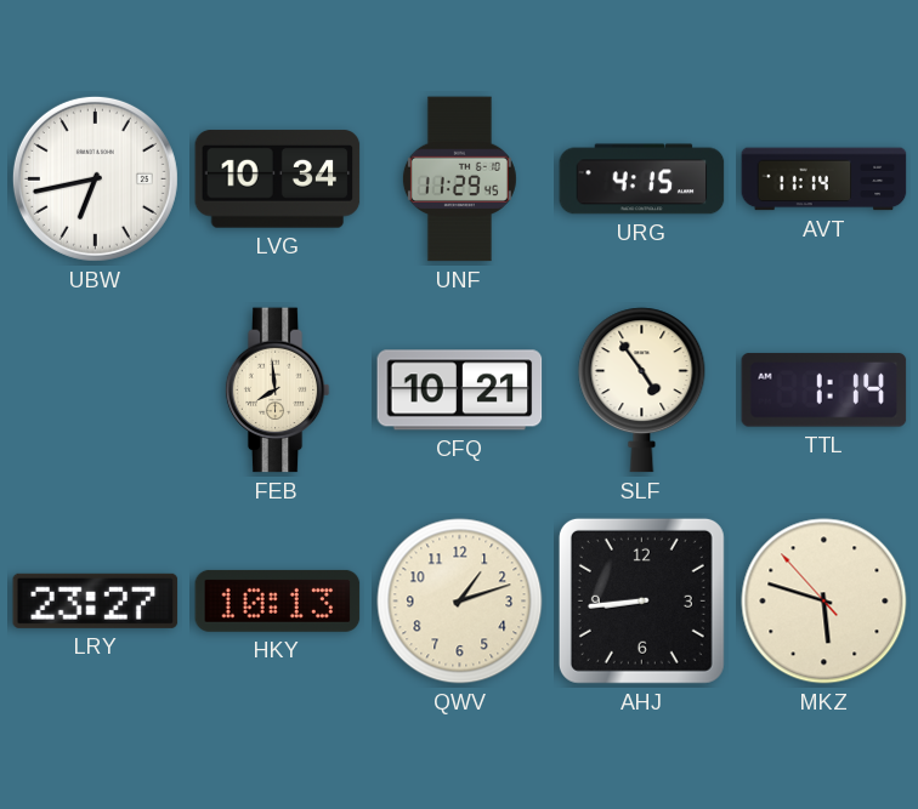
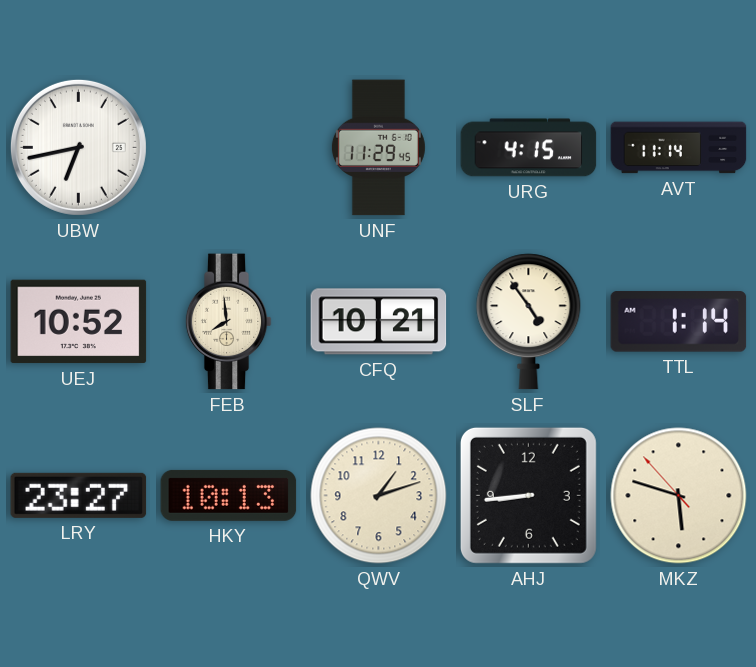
LVG: 10:34 -> none
UEJ: none -> 10:52
